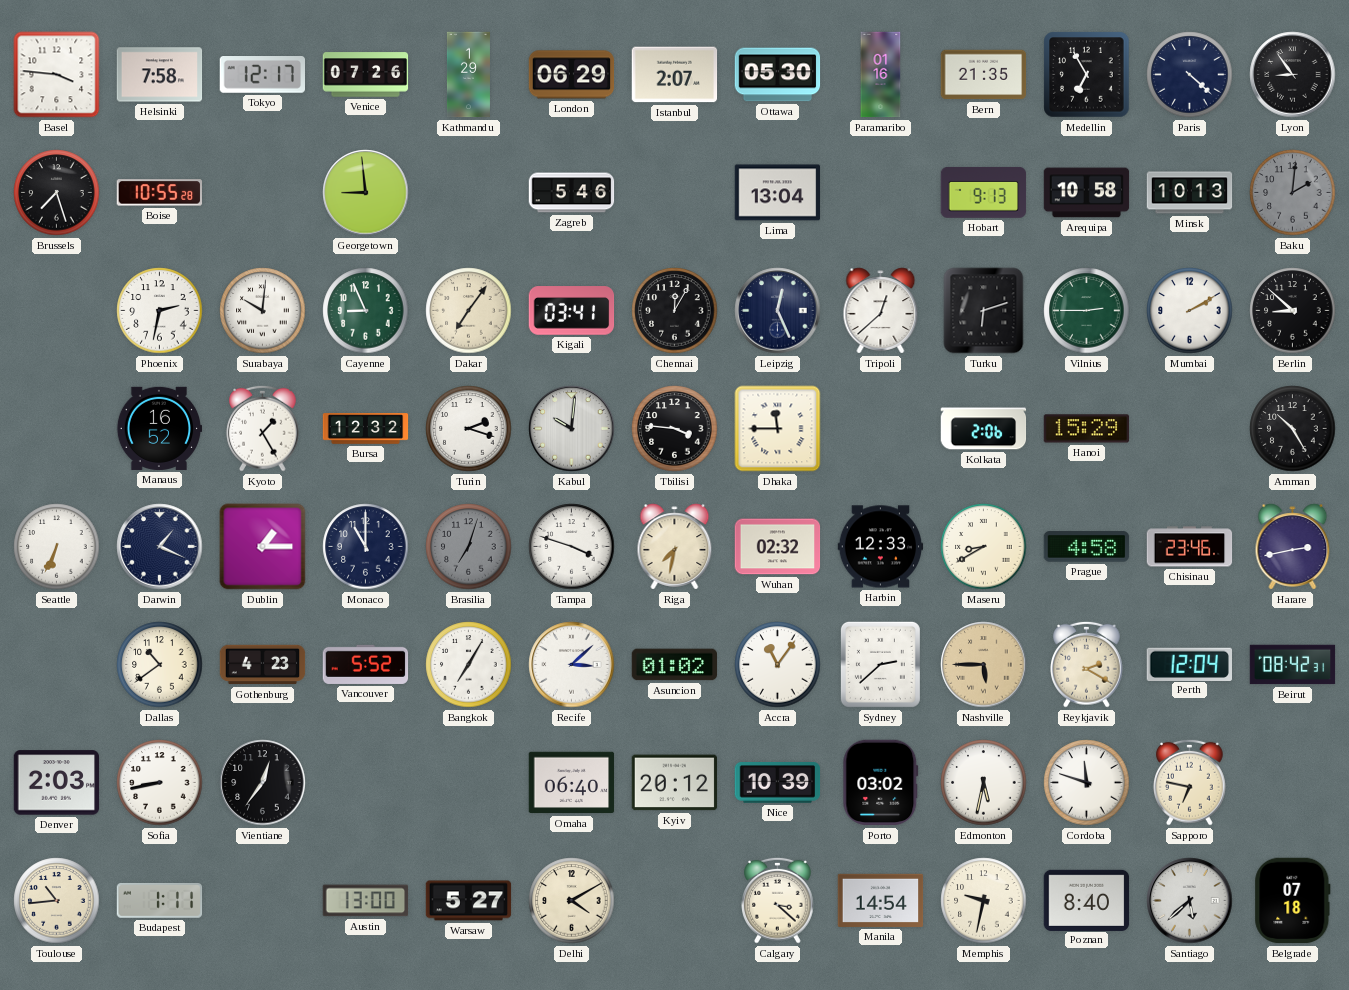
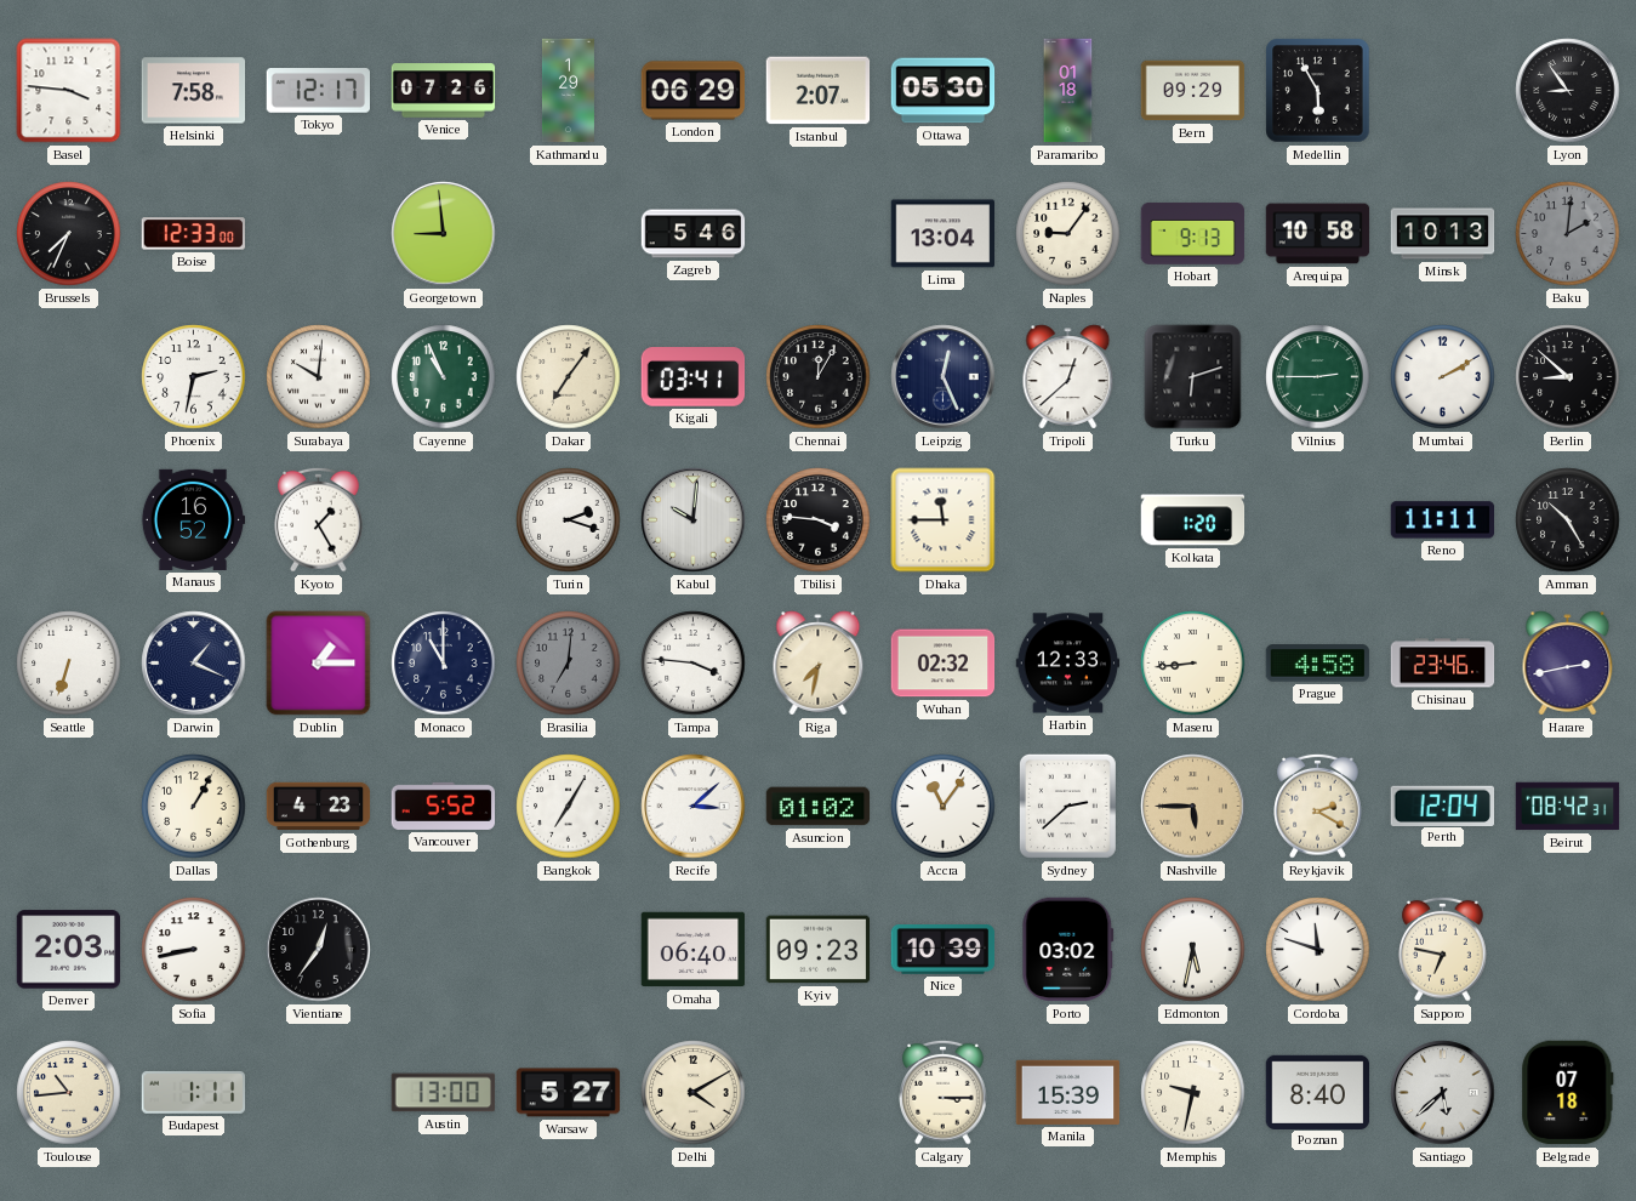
Paramaribo: 01:16 -> 01:18
Bern: 21:35 -> 09:29
Medellin: 6:55 -> 5:55
Paris: 4:22 -> none
Brussels: 7:27 -> 7:34
Boise: 10:55 -> 12:33
Naples: none -> 9:06
Cayenne: 8:56 -> 10:56
Bursa: 12:32 -> none
Kolkata: 2:06 -> 1:20
Hanoi: 15:29 -> none
Reno: none -> 11:11
Seattle: 6:34 -> 6:33
Brasilia: 7:03 -> 7:01
Tampa: 3:48 -> 3:46
Maseru: 8:40 -> 8:44
Dallas: 10:39 -> 1:05
Kyiv: 20:12 -> 09:23
Calgary: 3:22 -> 3:15
Manila: 14:54 -> 15:39
